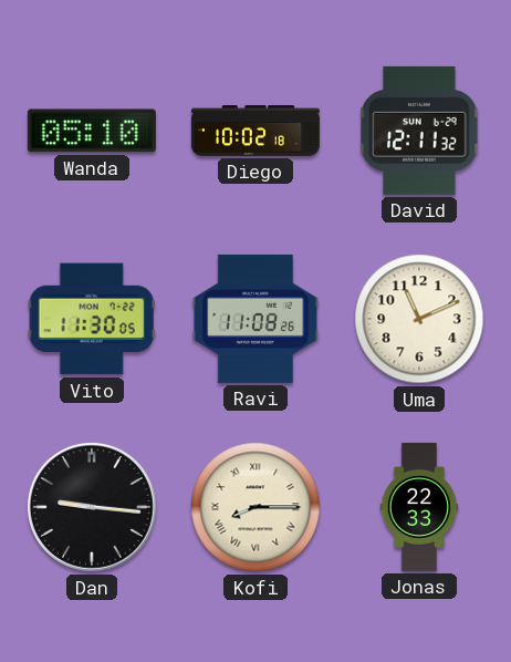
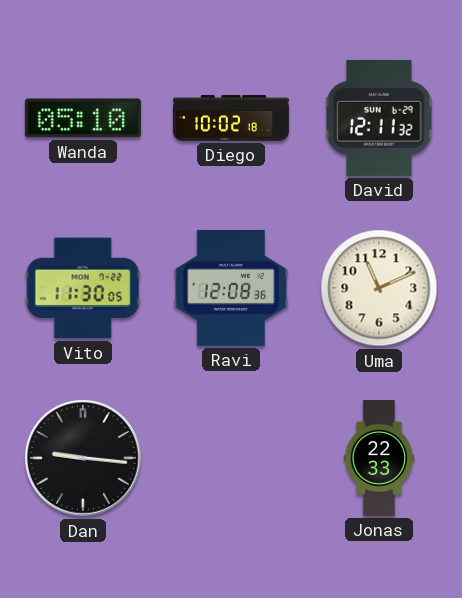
Ravi: 11:08 -> 12:08
Kofi: 8:15 -> none
